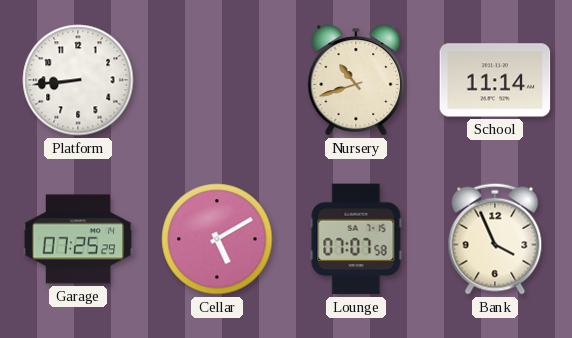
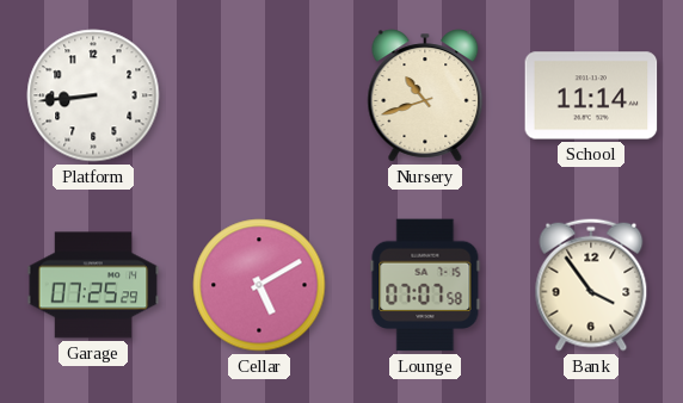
Bank: 3:56 -> 3:54
